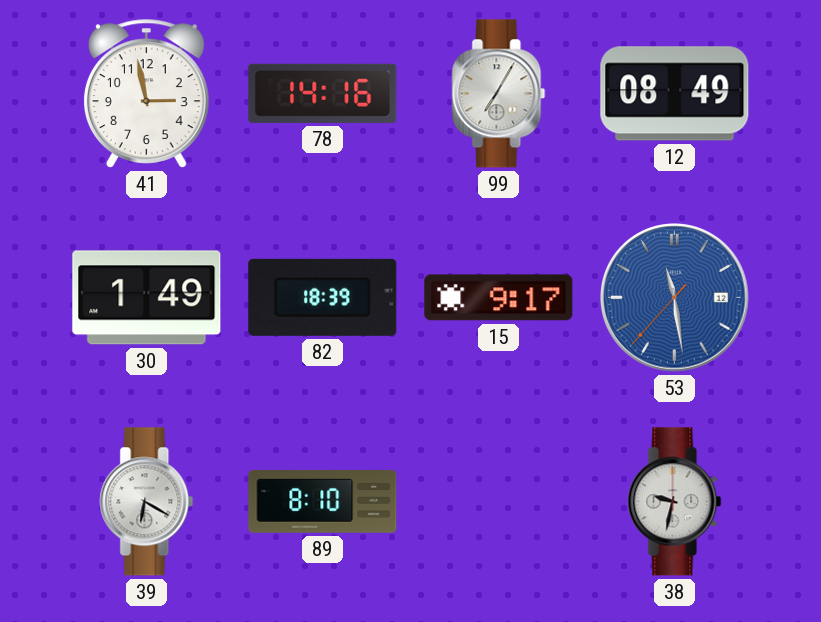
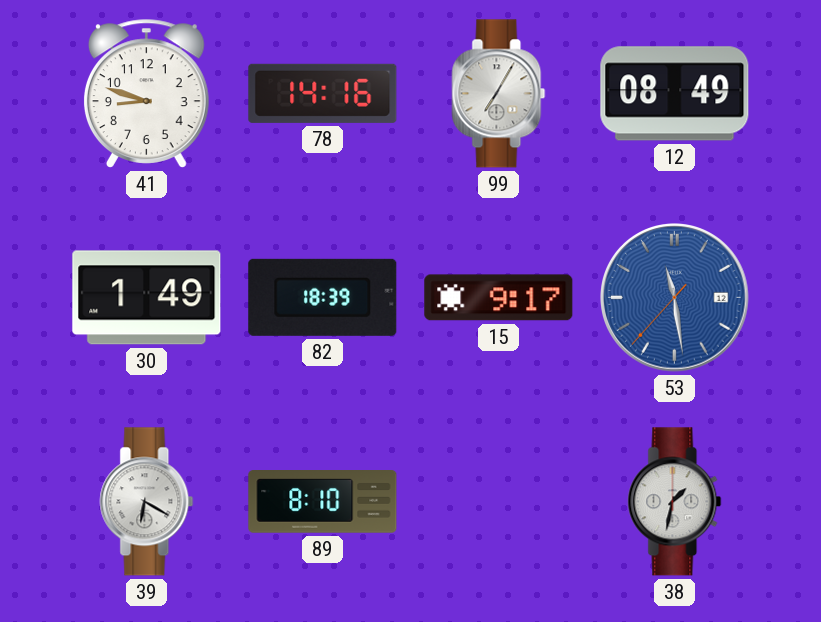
41: 2:58 -> 8:48
38: 9:32 -> 1:32
